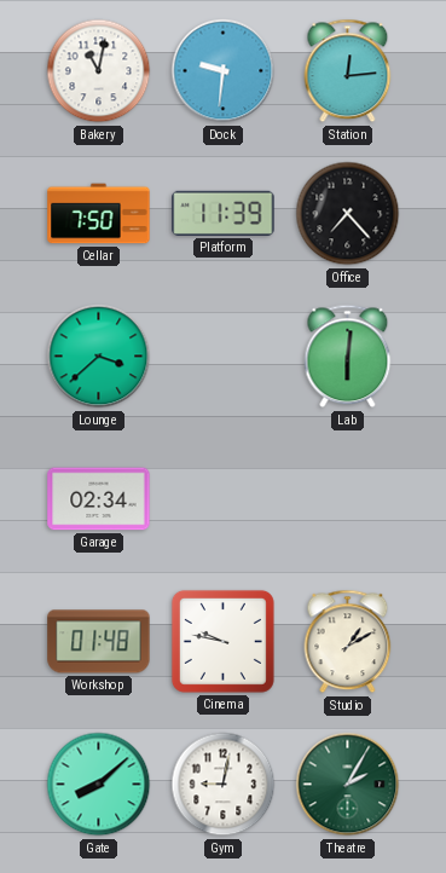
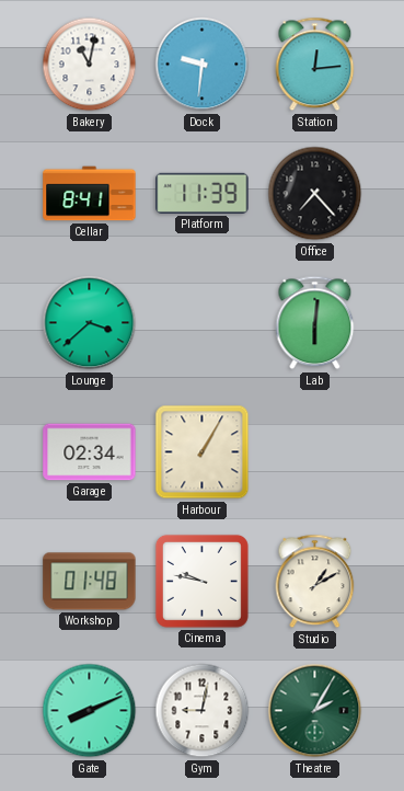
Cellar: 7:50 -> 8:41
Harbour: none -> 1:05
Gate: 8:08 -> 8:11
